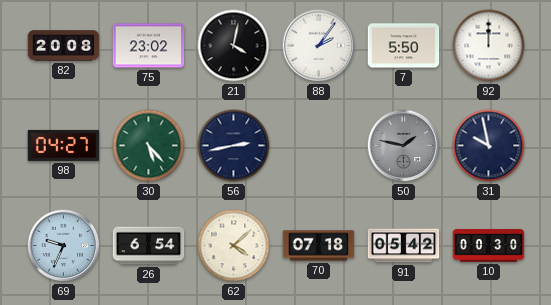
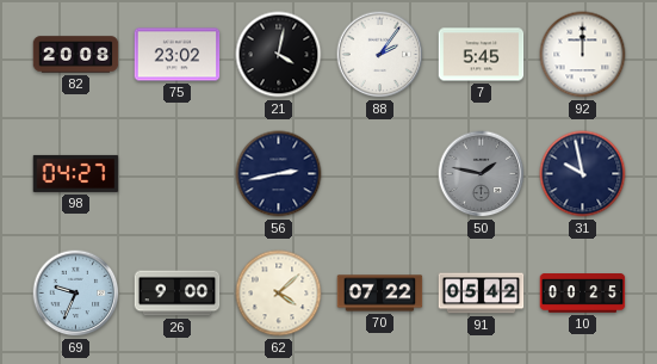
7: 5:50 -> 5:45
30: 5:23 -> none
26: 6:54 -> 9:00
70: 07:18 -> 07:22
10: 00:30 -> 00:25
